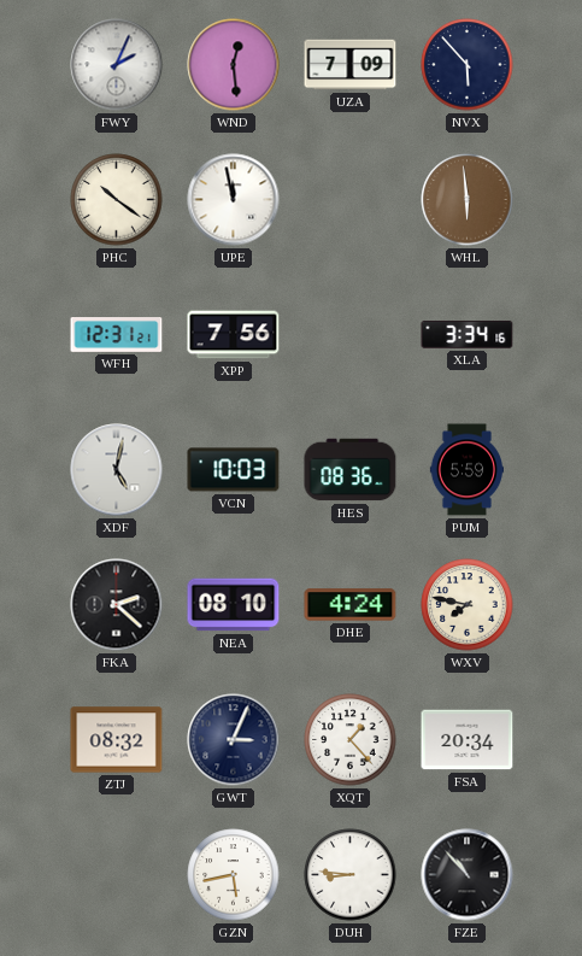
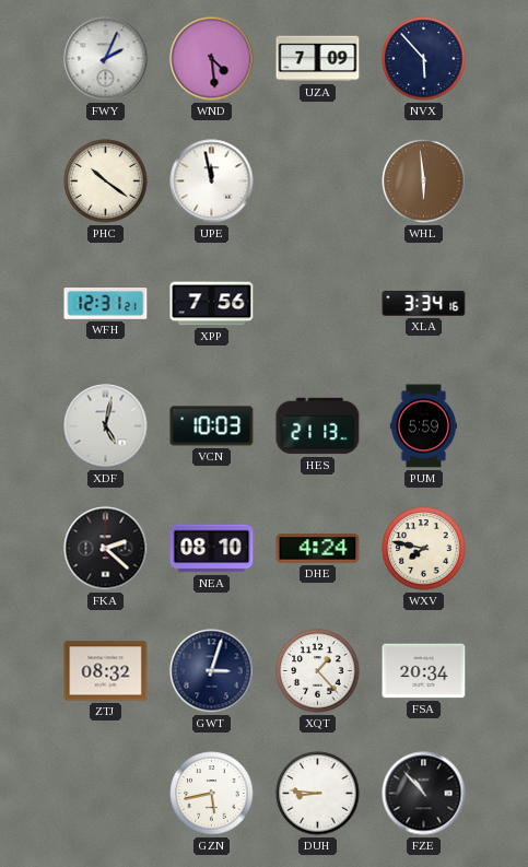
WND: 12:29 -> 4:29
HES: 08:36 -> 21:13
GWT: 3:04 -> 3:03
